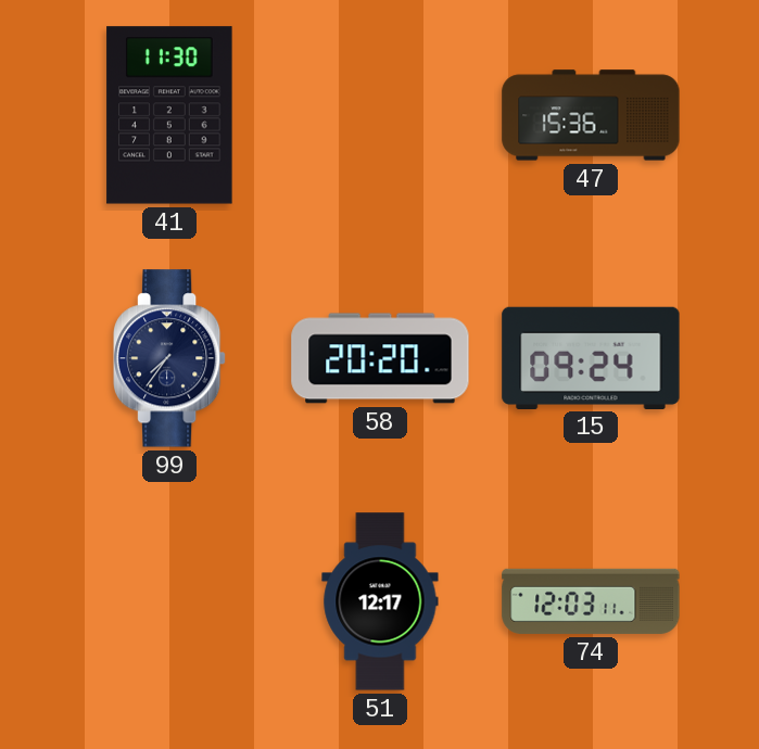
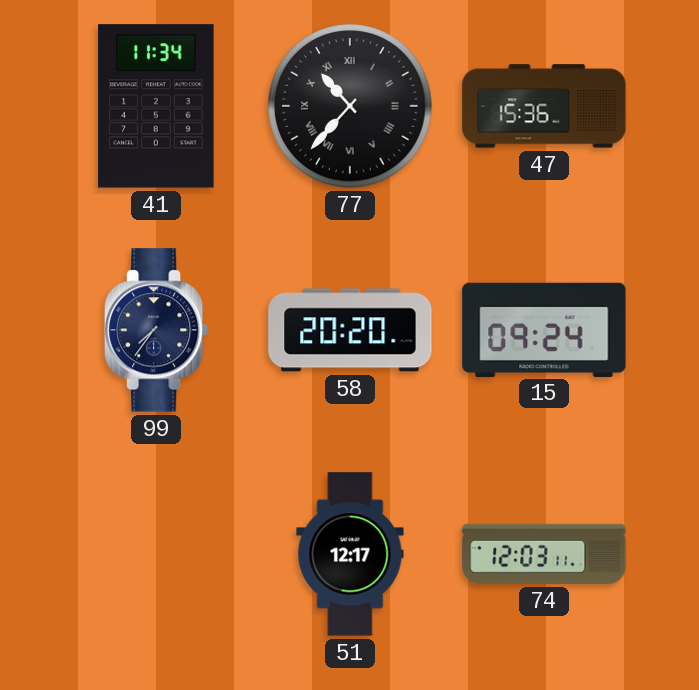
41: 11:30 -> 11:34
77: none -> 10:37
